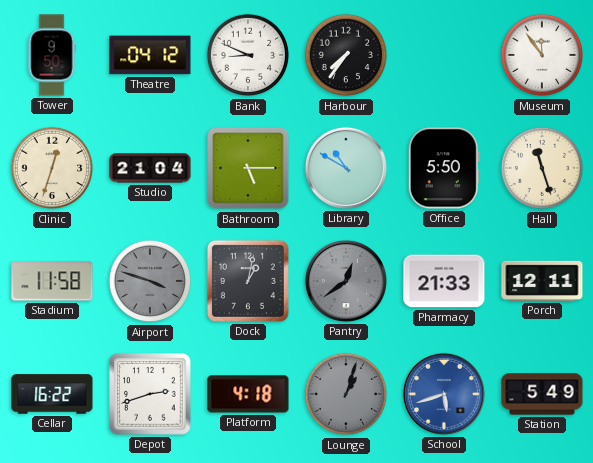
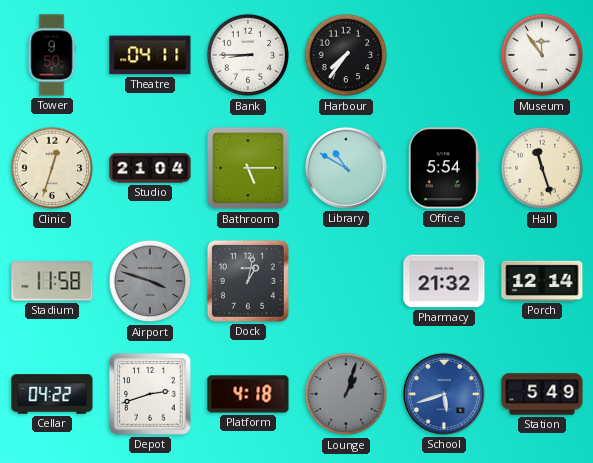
Theatre: 04:12 -> 04:11
Bank: 8:49 -> 8:45
Office: 5:50 -> 5:54
Pantry: 12:39 -> none
Pharmacy: 21:33 -> 21:32
Porch: 12:11 -> 12:14
Cellar: 16:22 -> 04:22
